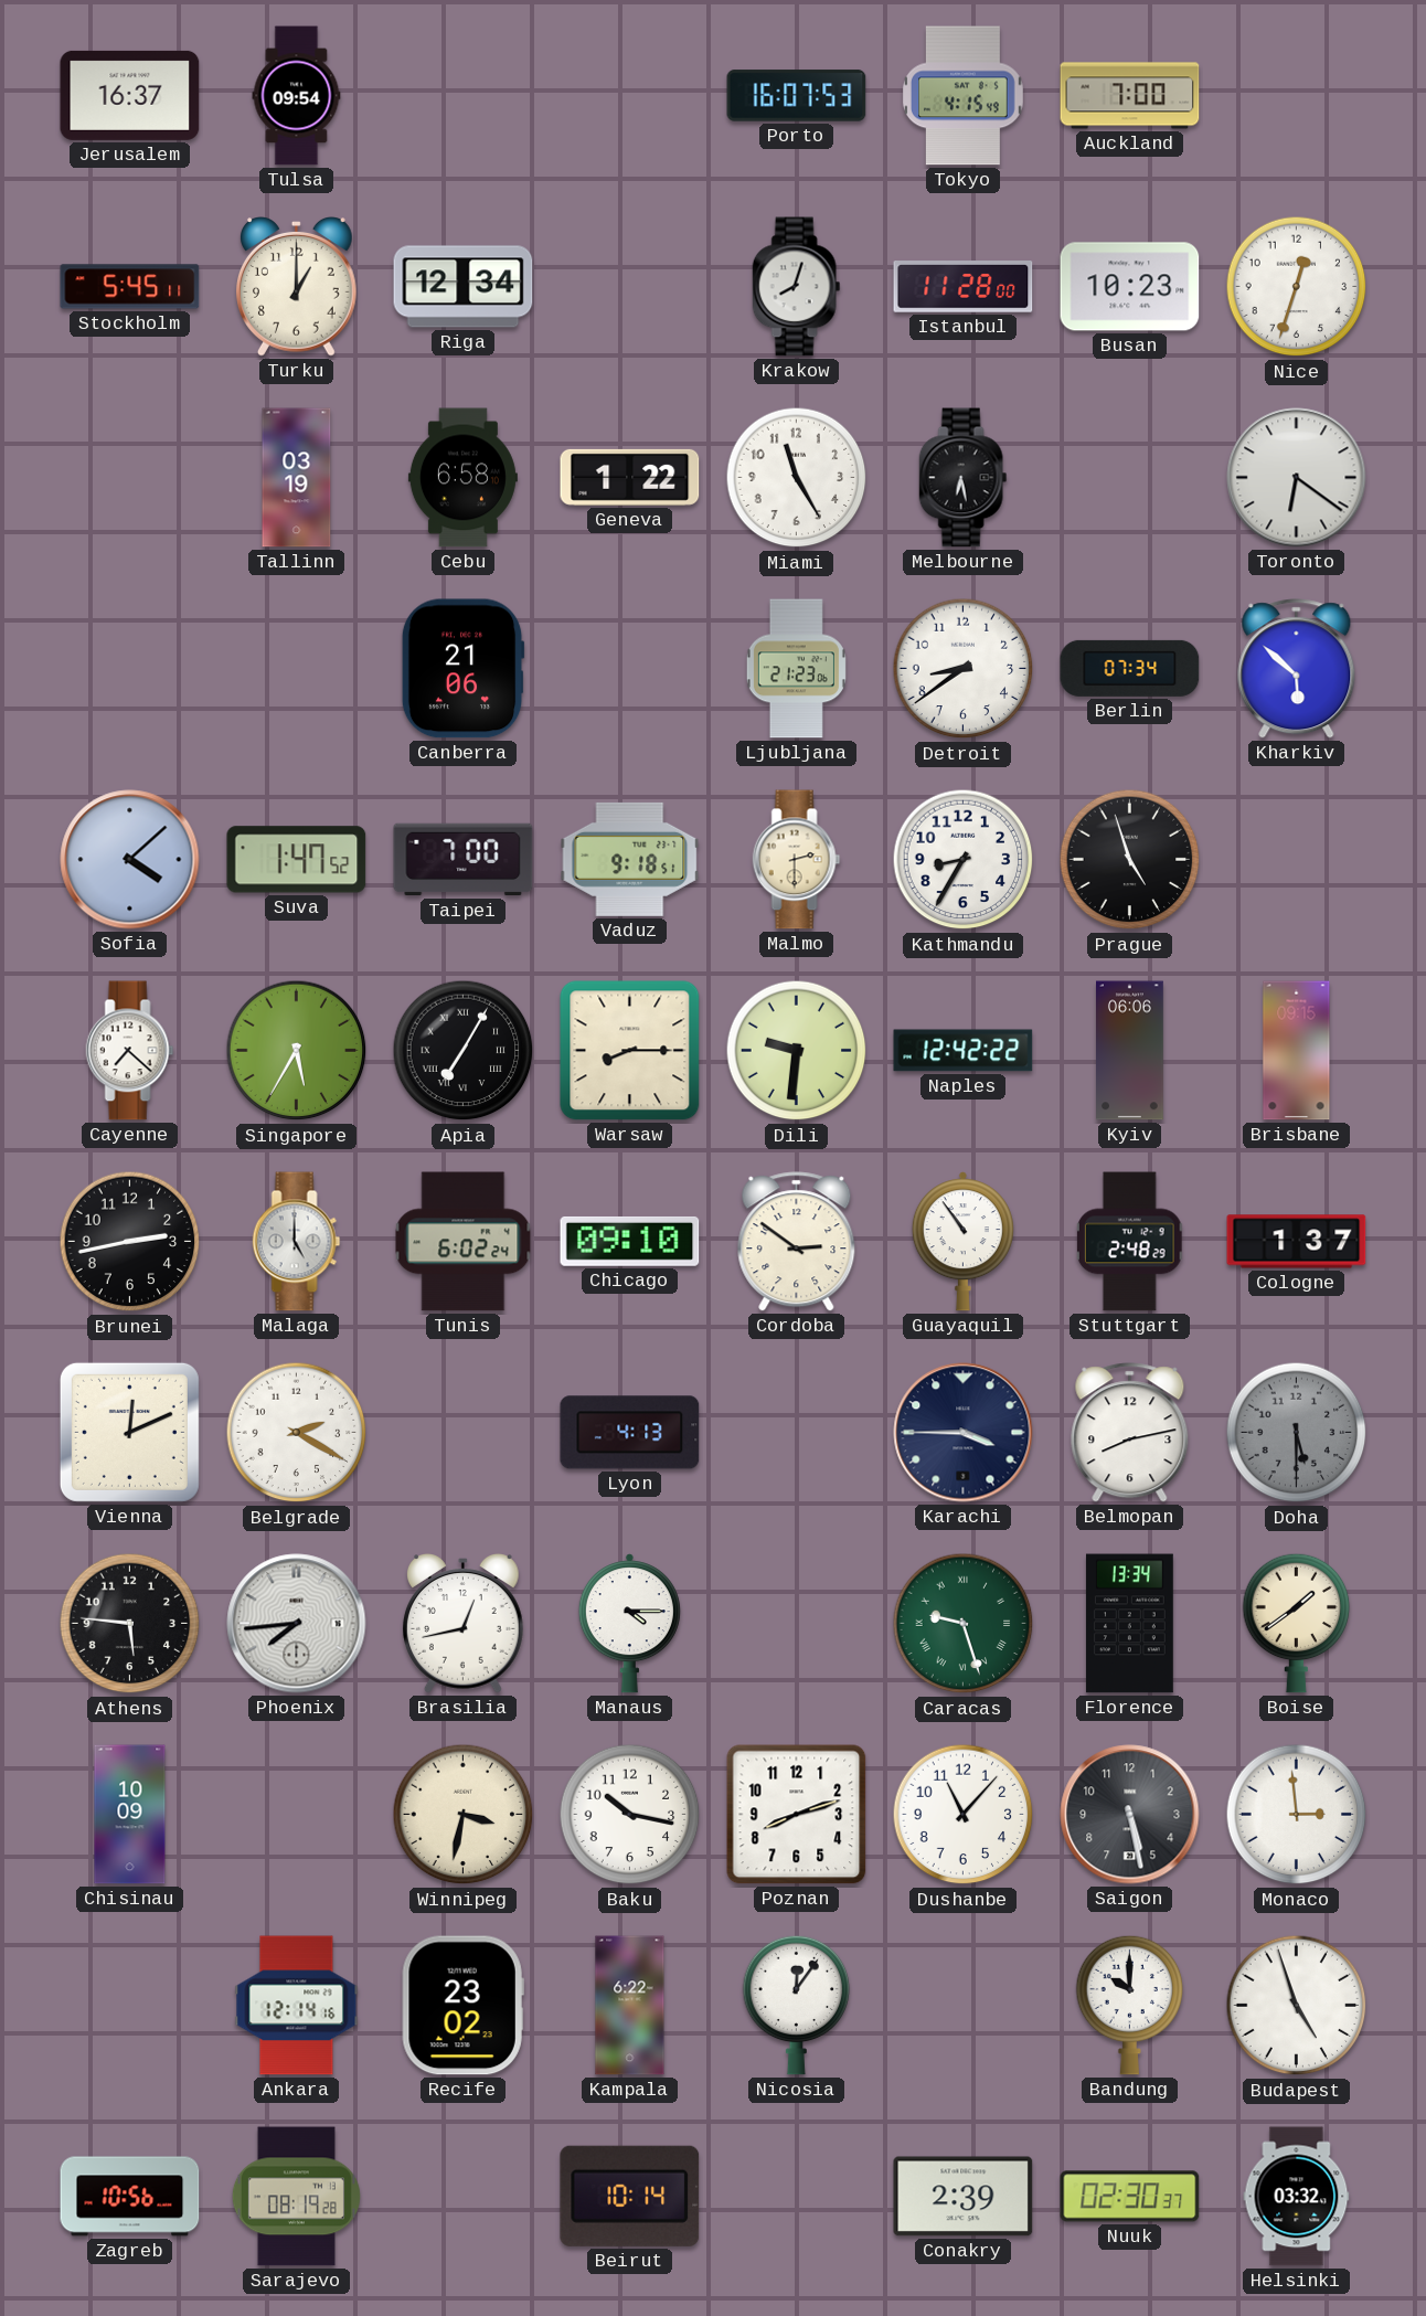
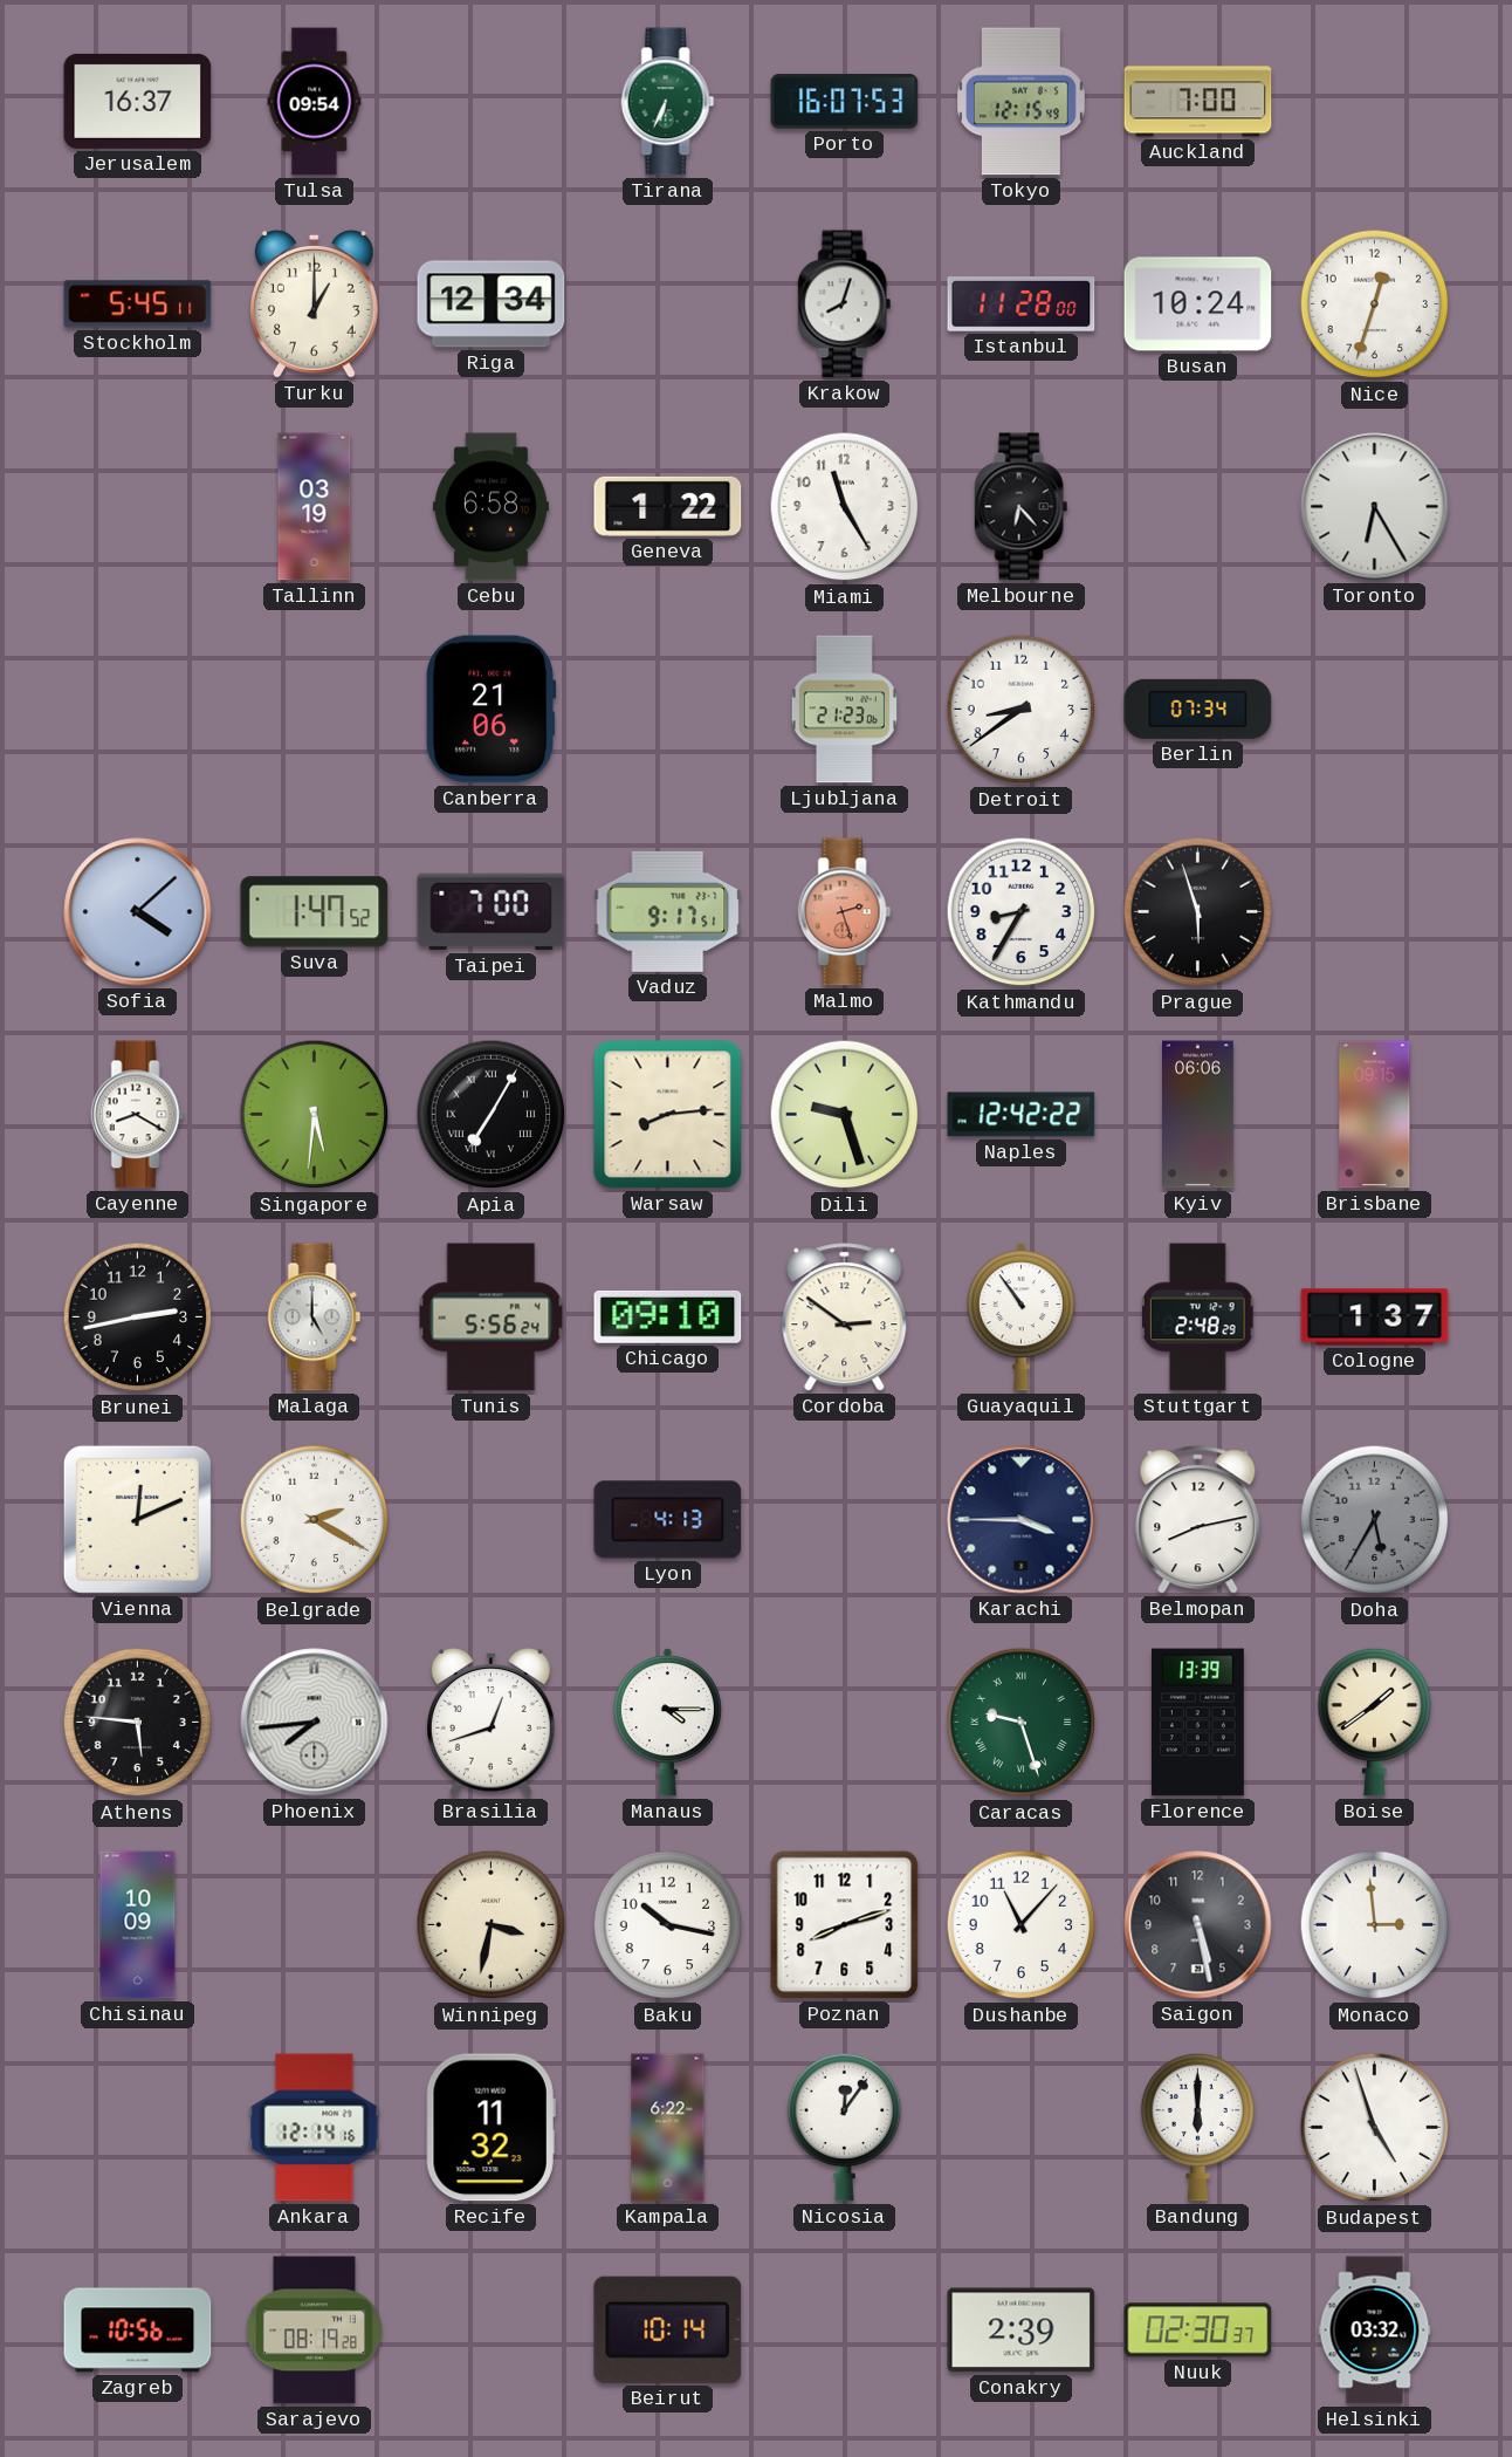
Tirana: none -> 6:34
Tokyo: 4:15 -> 12:15
Busan: 10:23 -> 10:24
Melbourne: 6:28 -> 6:23
Toronto: 6:21 -> 6:25
Kharkiv: 5:52 -> none
Vaduz: 9:18 -> 9:17
Malmo: 2:30 -> 2:27
Malmo dial: cream -> salmon
Prague: 4:57 -> 5:57
Cayenne: 7:22 -> 8:20
Singapore: 5:35 -> 5:31
Warsaw: 8:15 -> 8:14
Dili: 9:31 -> 9:27
Tunis: 6:02 -> 5:56
Doha: 5:30 -> 5:35
Brasilia: 12:43 -> 12:42
Florence: 13:34 -> 13:39
Recife: 23:02 -> 11:32
Bandung: 10:00 -> 6:00
